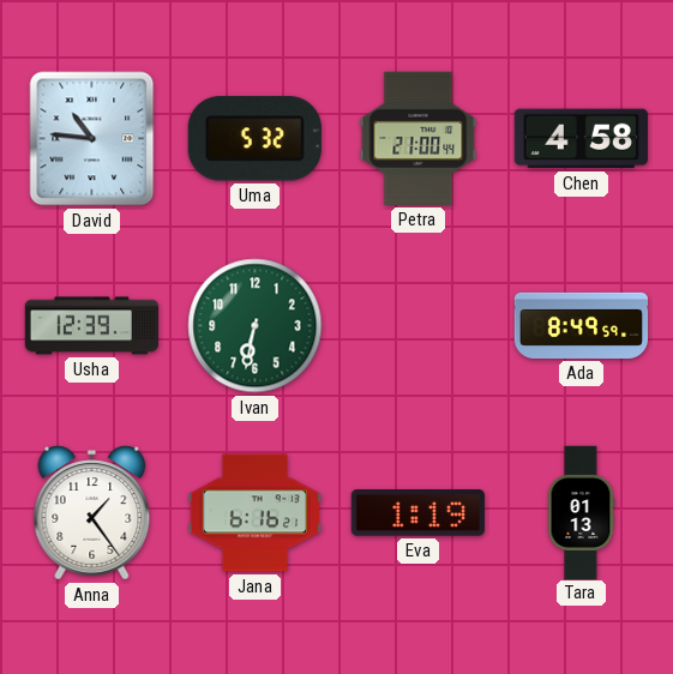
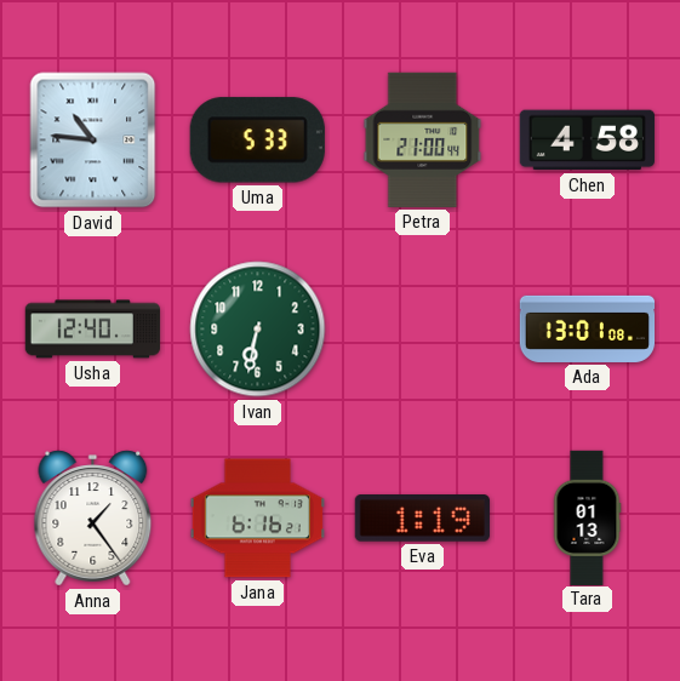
Uma: 5:32 -> 5:33
Usha: 12:39 -> 12:40
Ada: 8:49 -> 13:01
